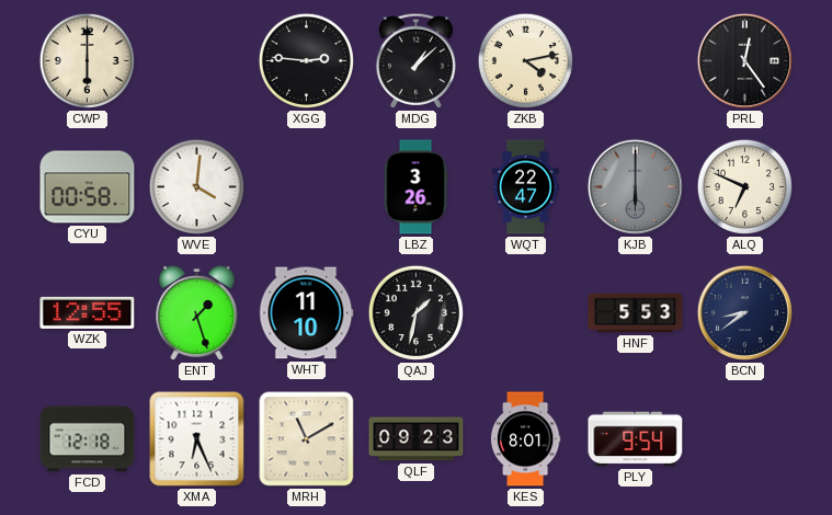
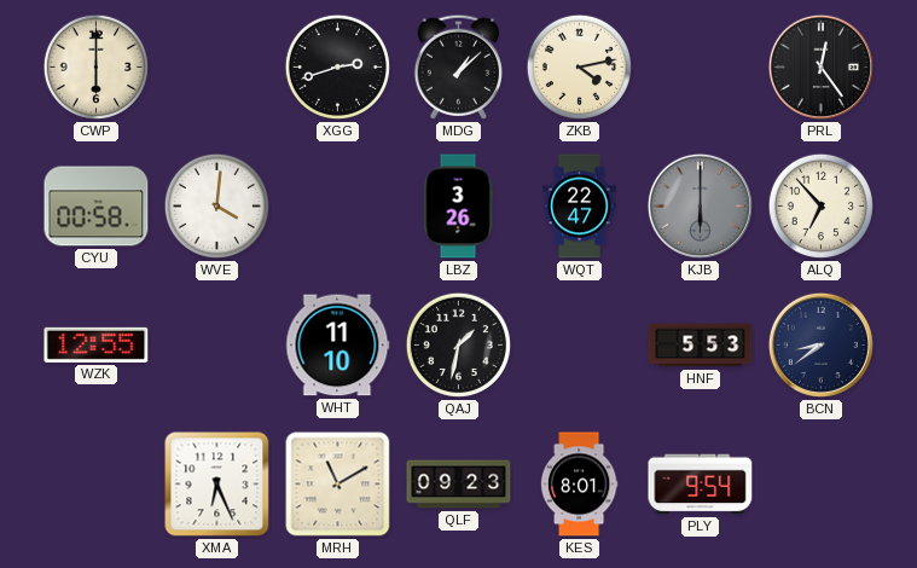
XGG: 2:46 -> 2:42
ALQ: 6:49 -> 6:53
ENT: 1:27 -> none
FCD: 12:18 -> none
